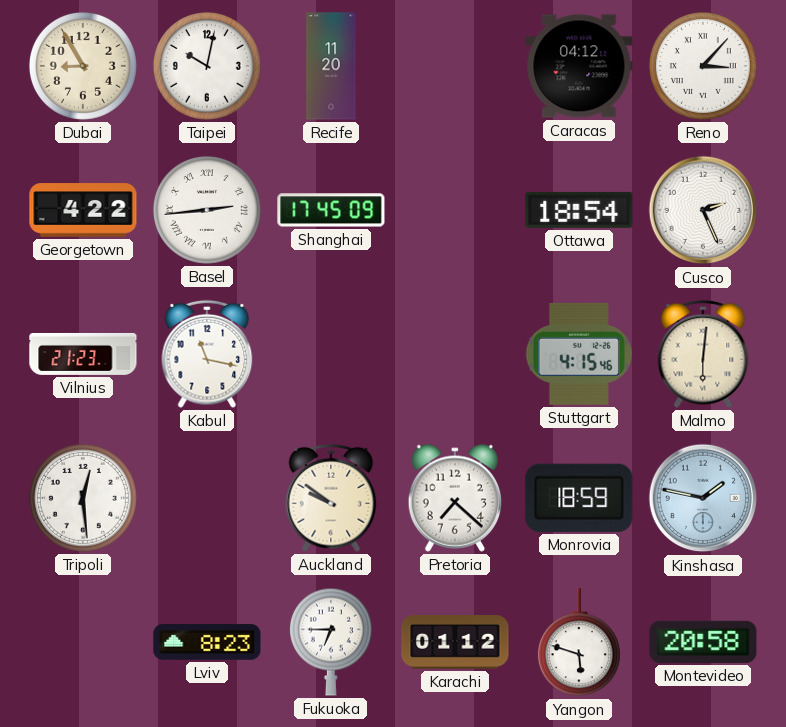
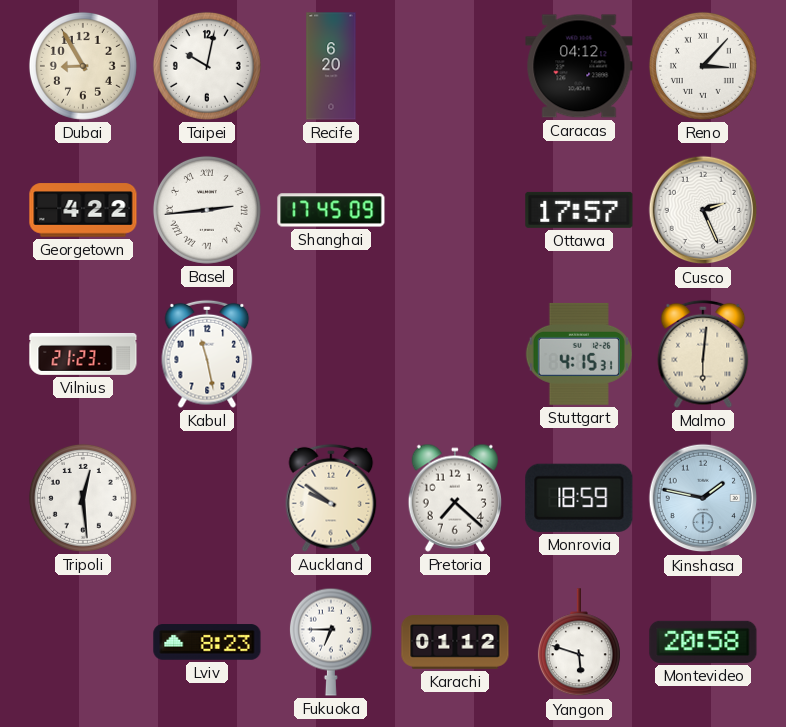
Recife: 11:20 -> 6:20
Ottawa: 18:54 -> 17:57
Kabul: 11:17 -> 11:28
Stuttgart: 4:15:46 -> 4:15:31
